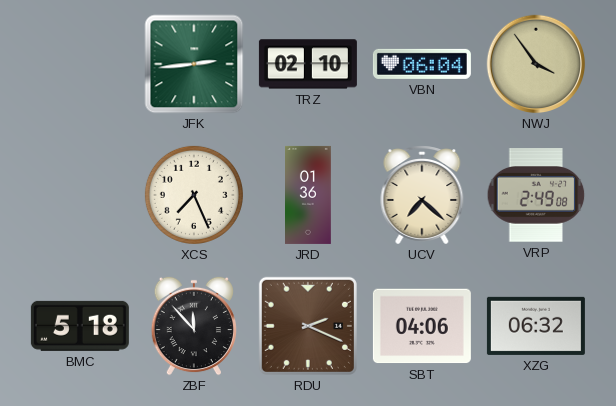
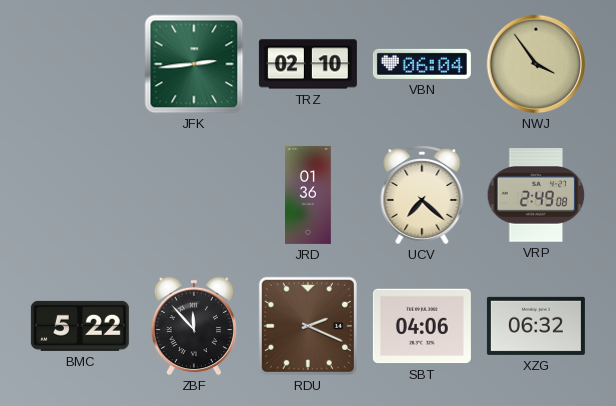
XCS: 7:26 -> none
BMC: 5:18 -> 5:22
